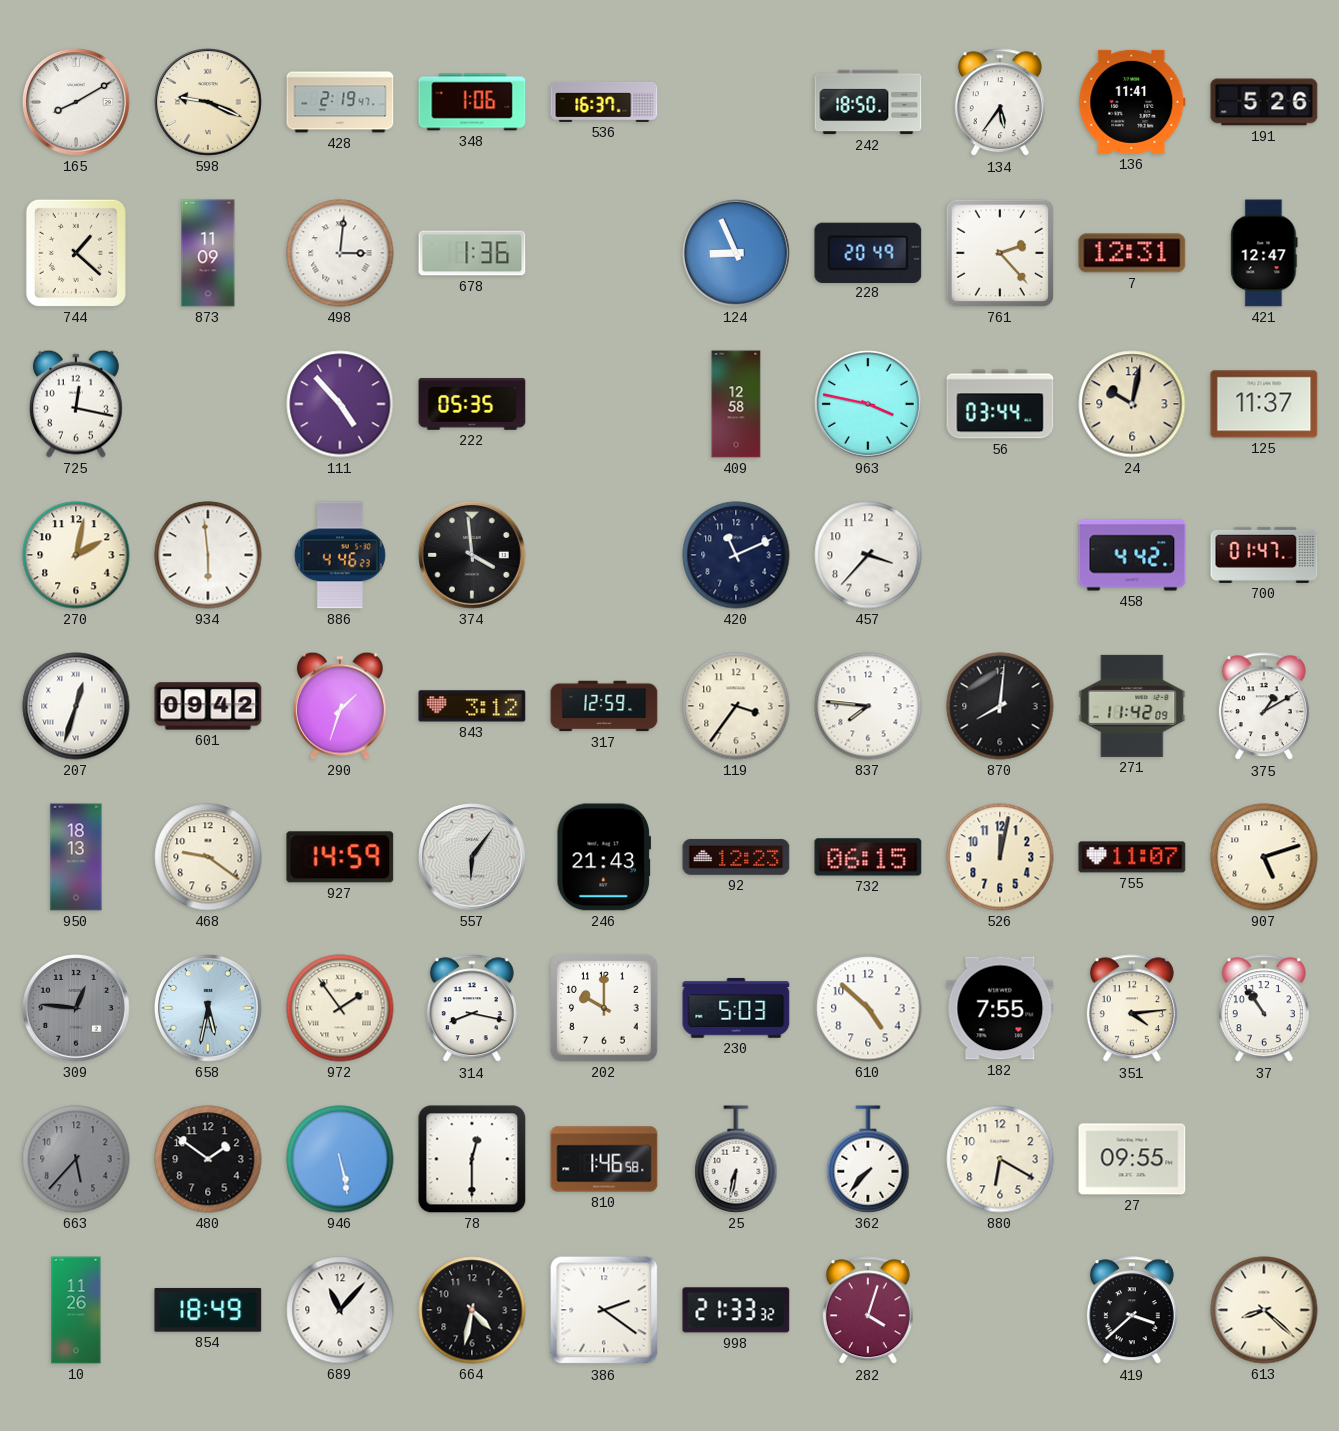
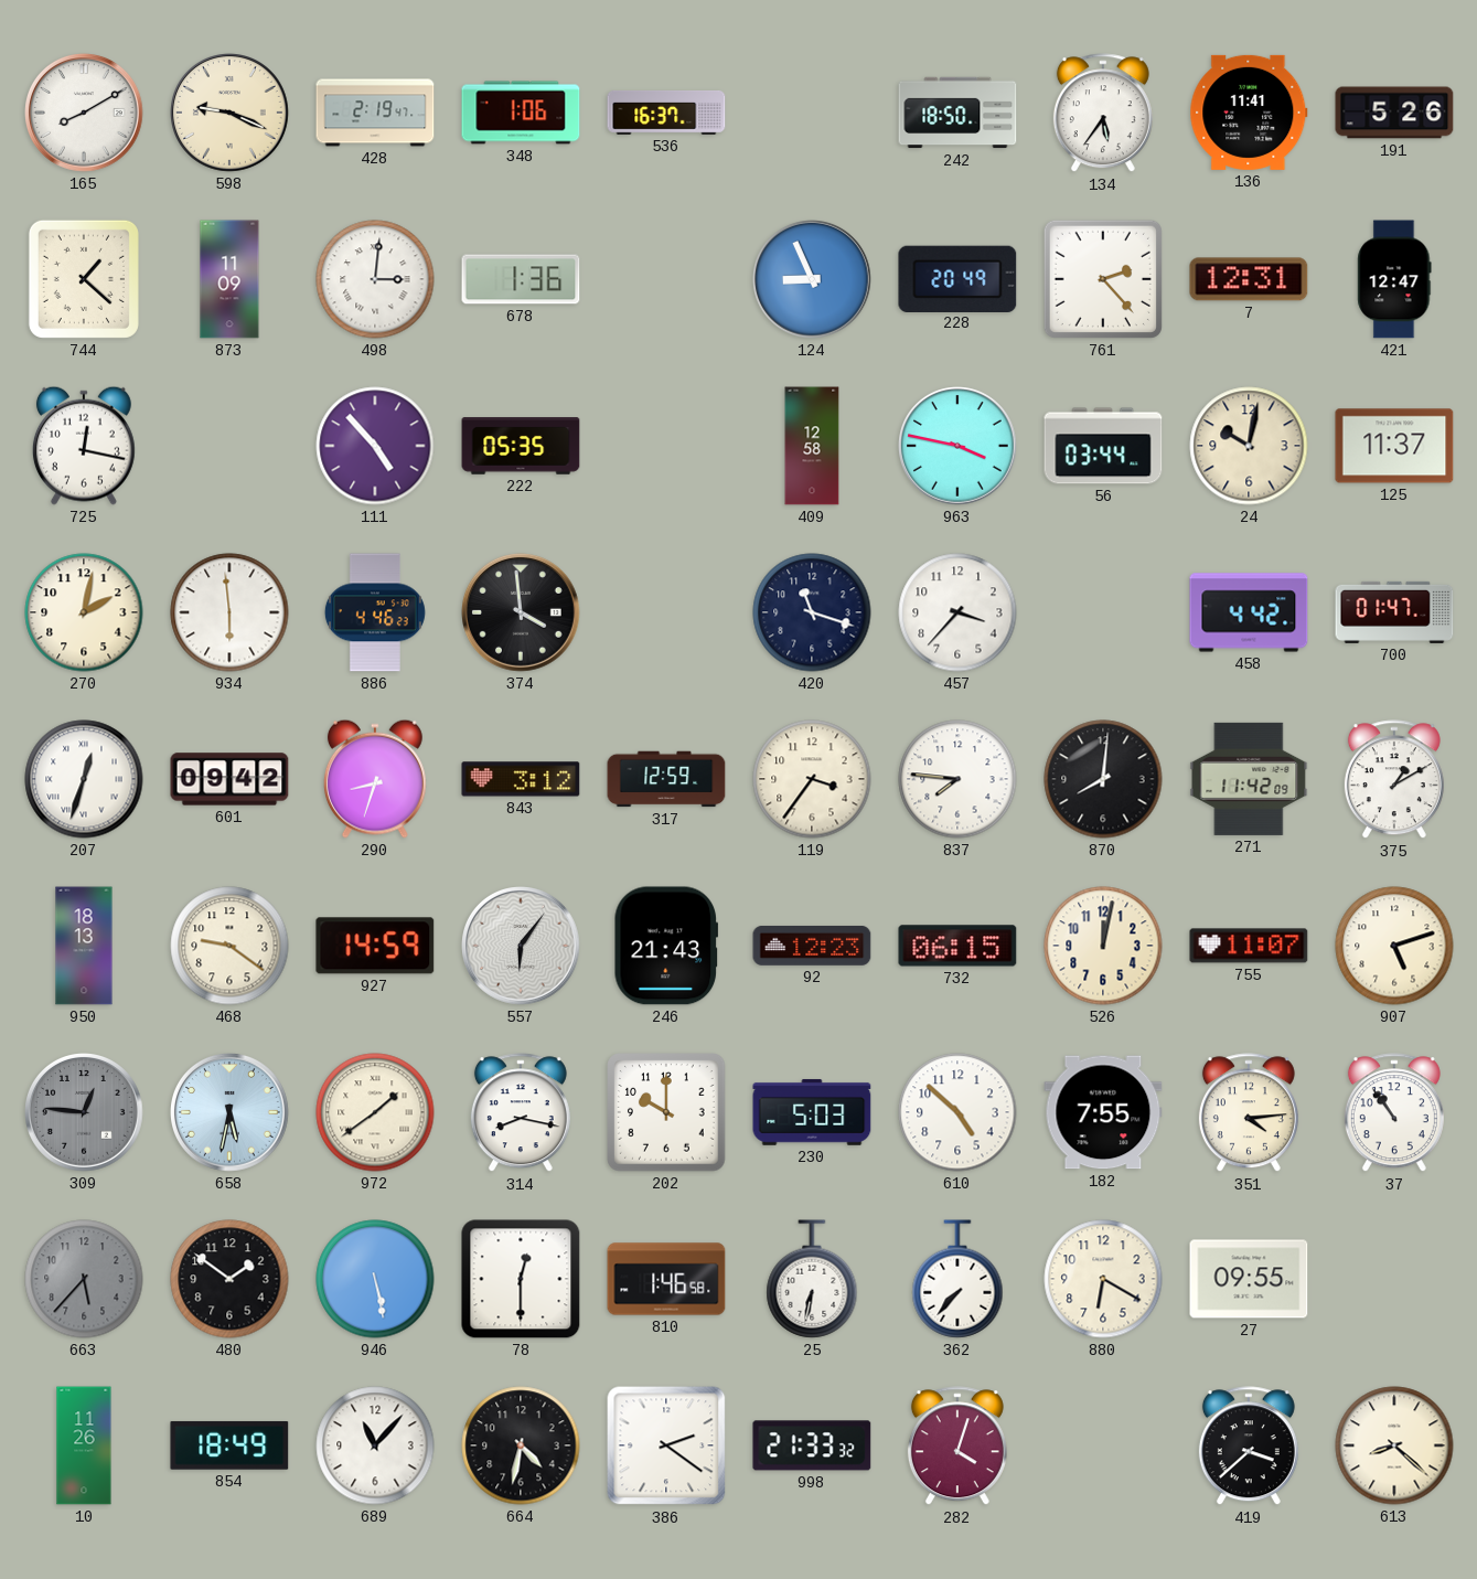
420: 11:11 -> 11:18
290: 1:33 -> 8:33
972: 1:54 -> 1:39
